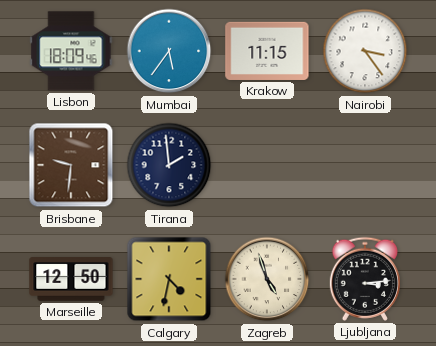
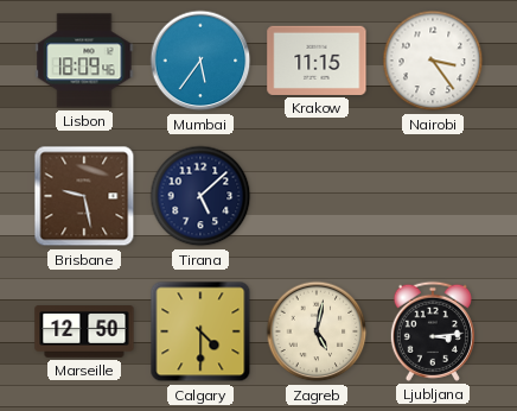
Brisbane: 9:31 -> 9:28
Tirana: 1:59 -> 5:08
Calgary: 4:32 -> 4:30
Zagreb: 4:57 -> 5:02
